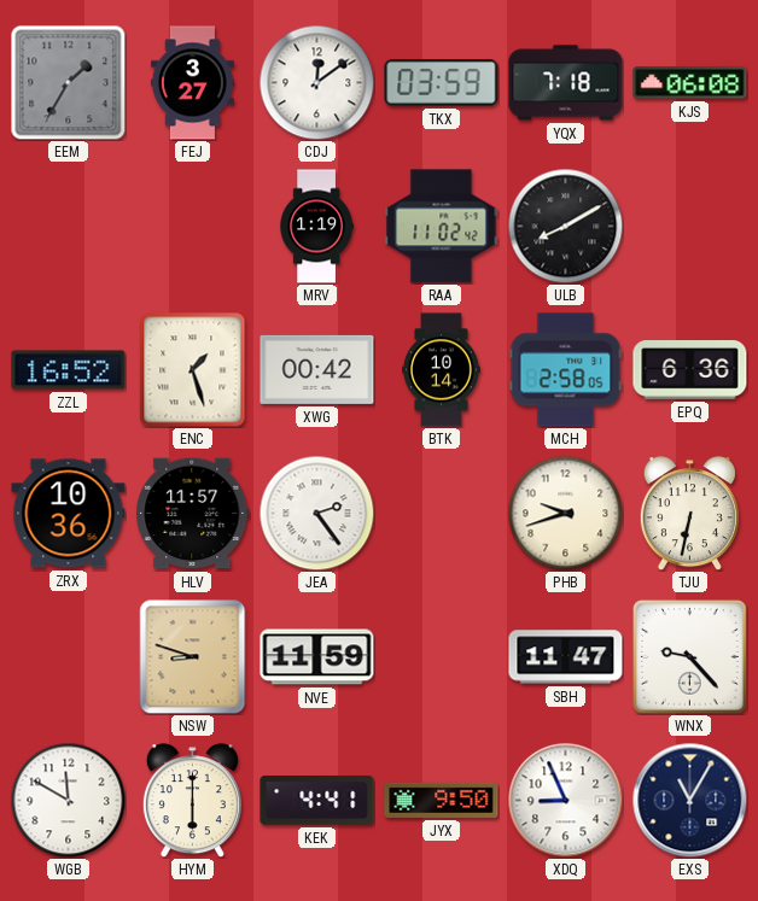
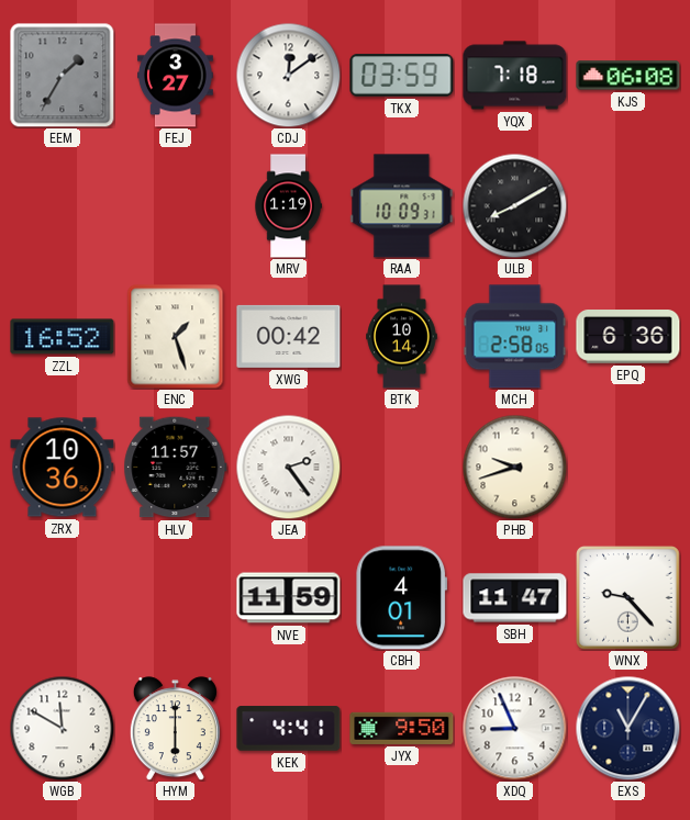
RAA: 11:02 -> 10:09
TJU: 6:32 -> none
NSW: 8:48 -> none
CBH: none -> 4:01
